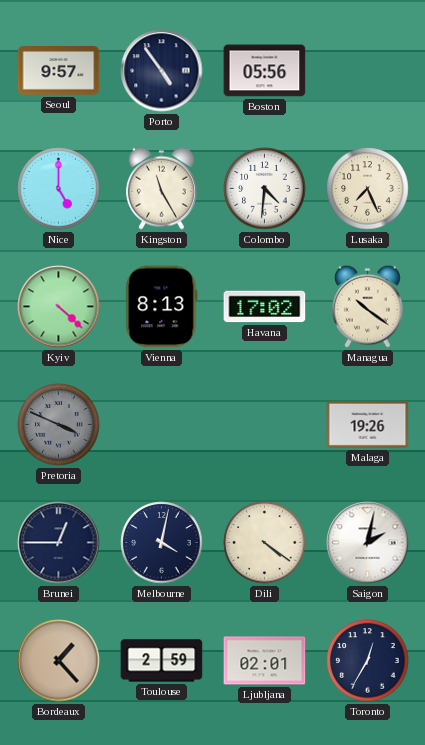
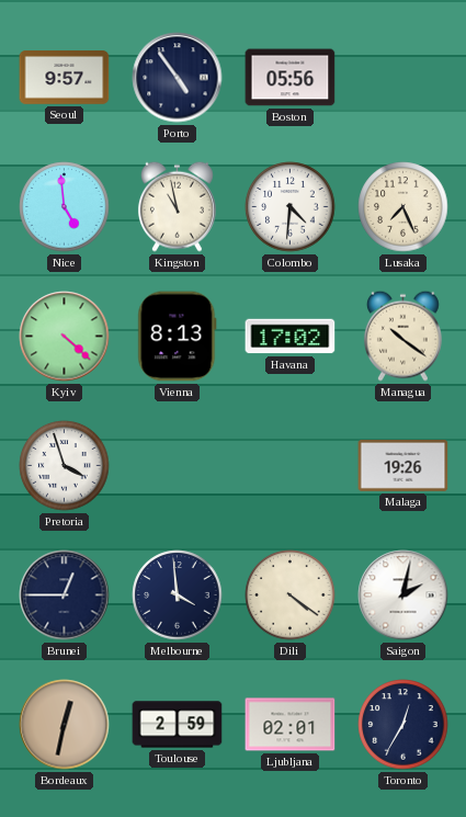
Nice: 5:00 -> 4:59
Kingston: 11:25 -> 10:58
Pretoria: 3:49 -> 3:57
Pretoria dial: grey -> white
Melbourne: 4:02 -> 3:59
Bordeaux: 1:23 -> 12:32
